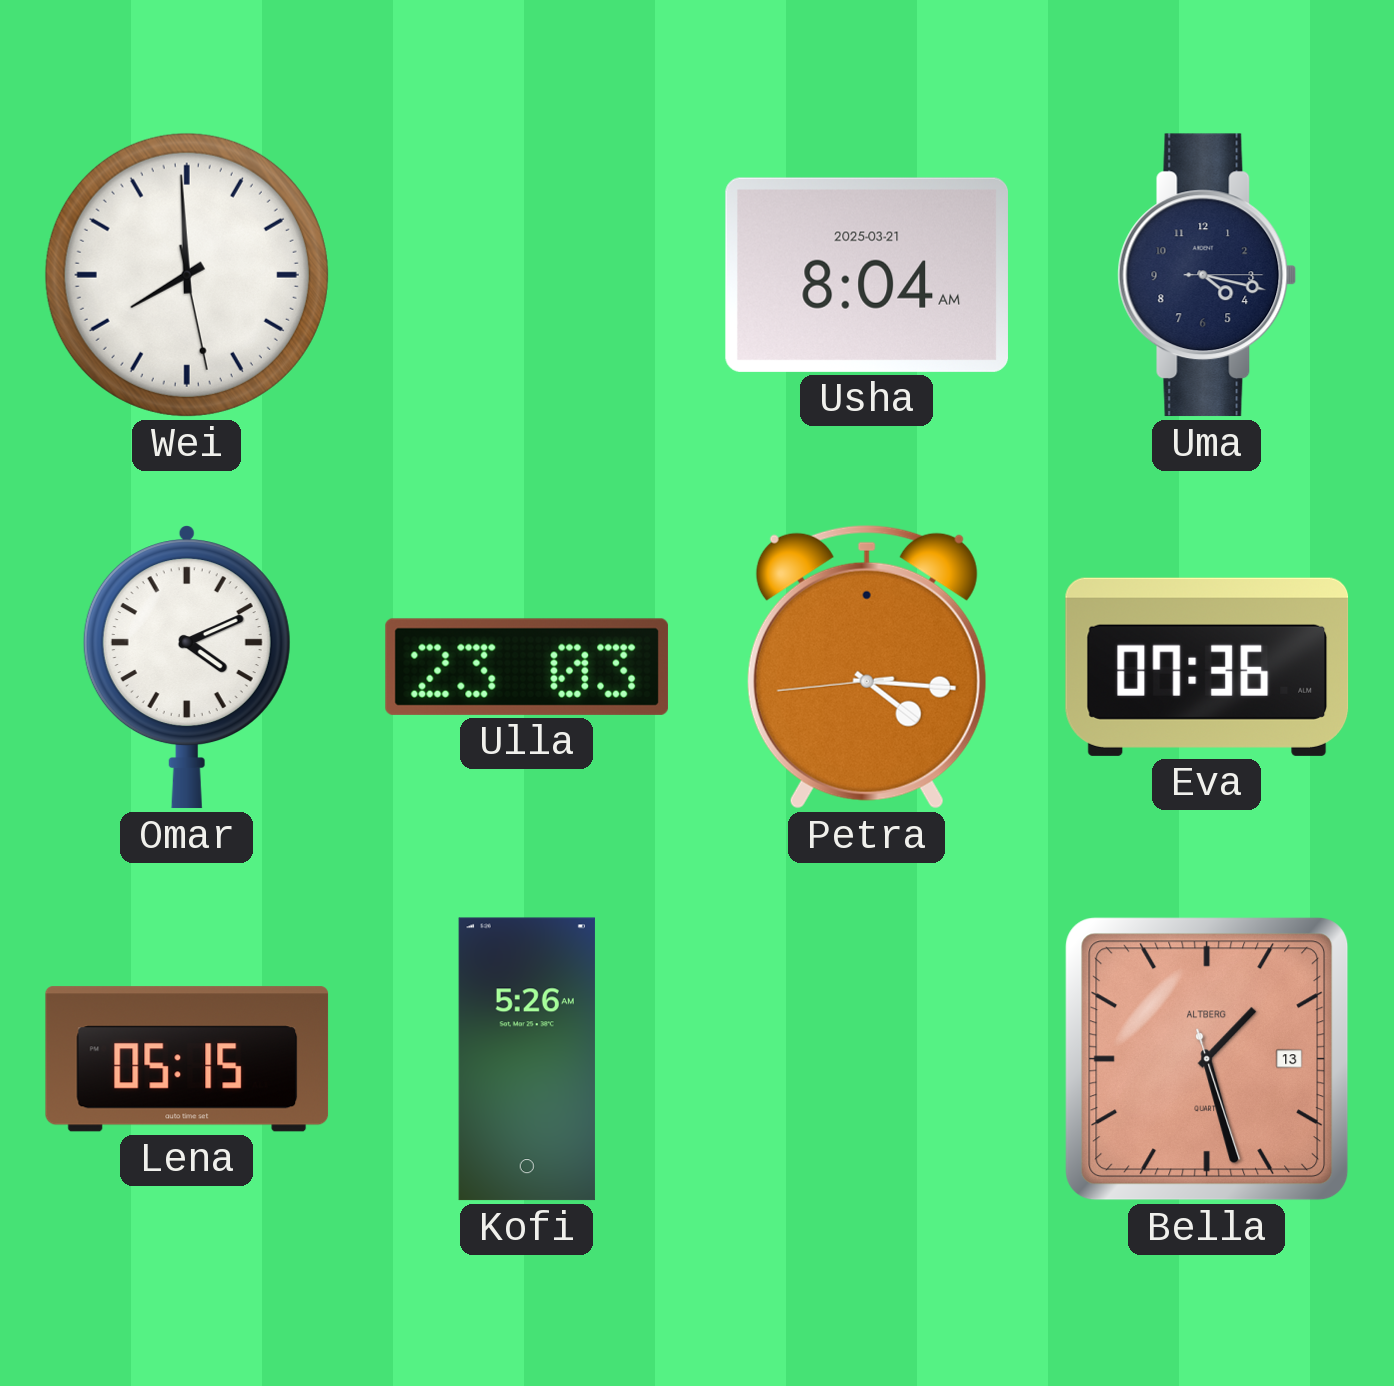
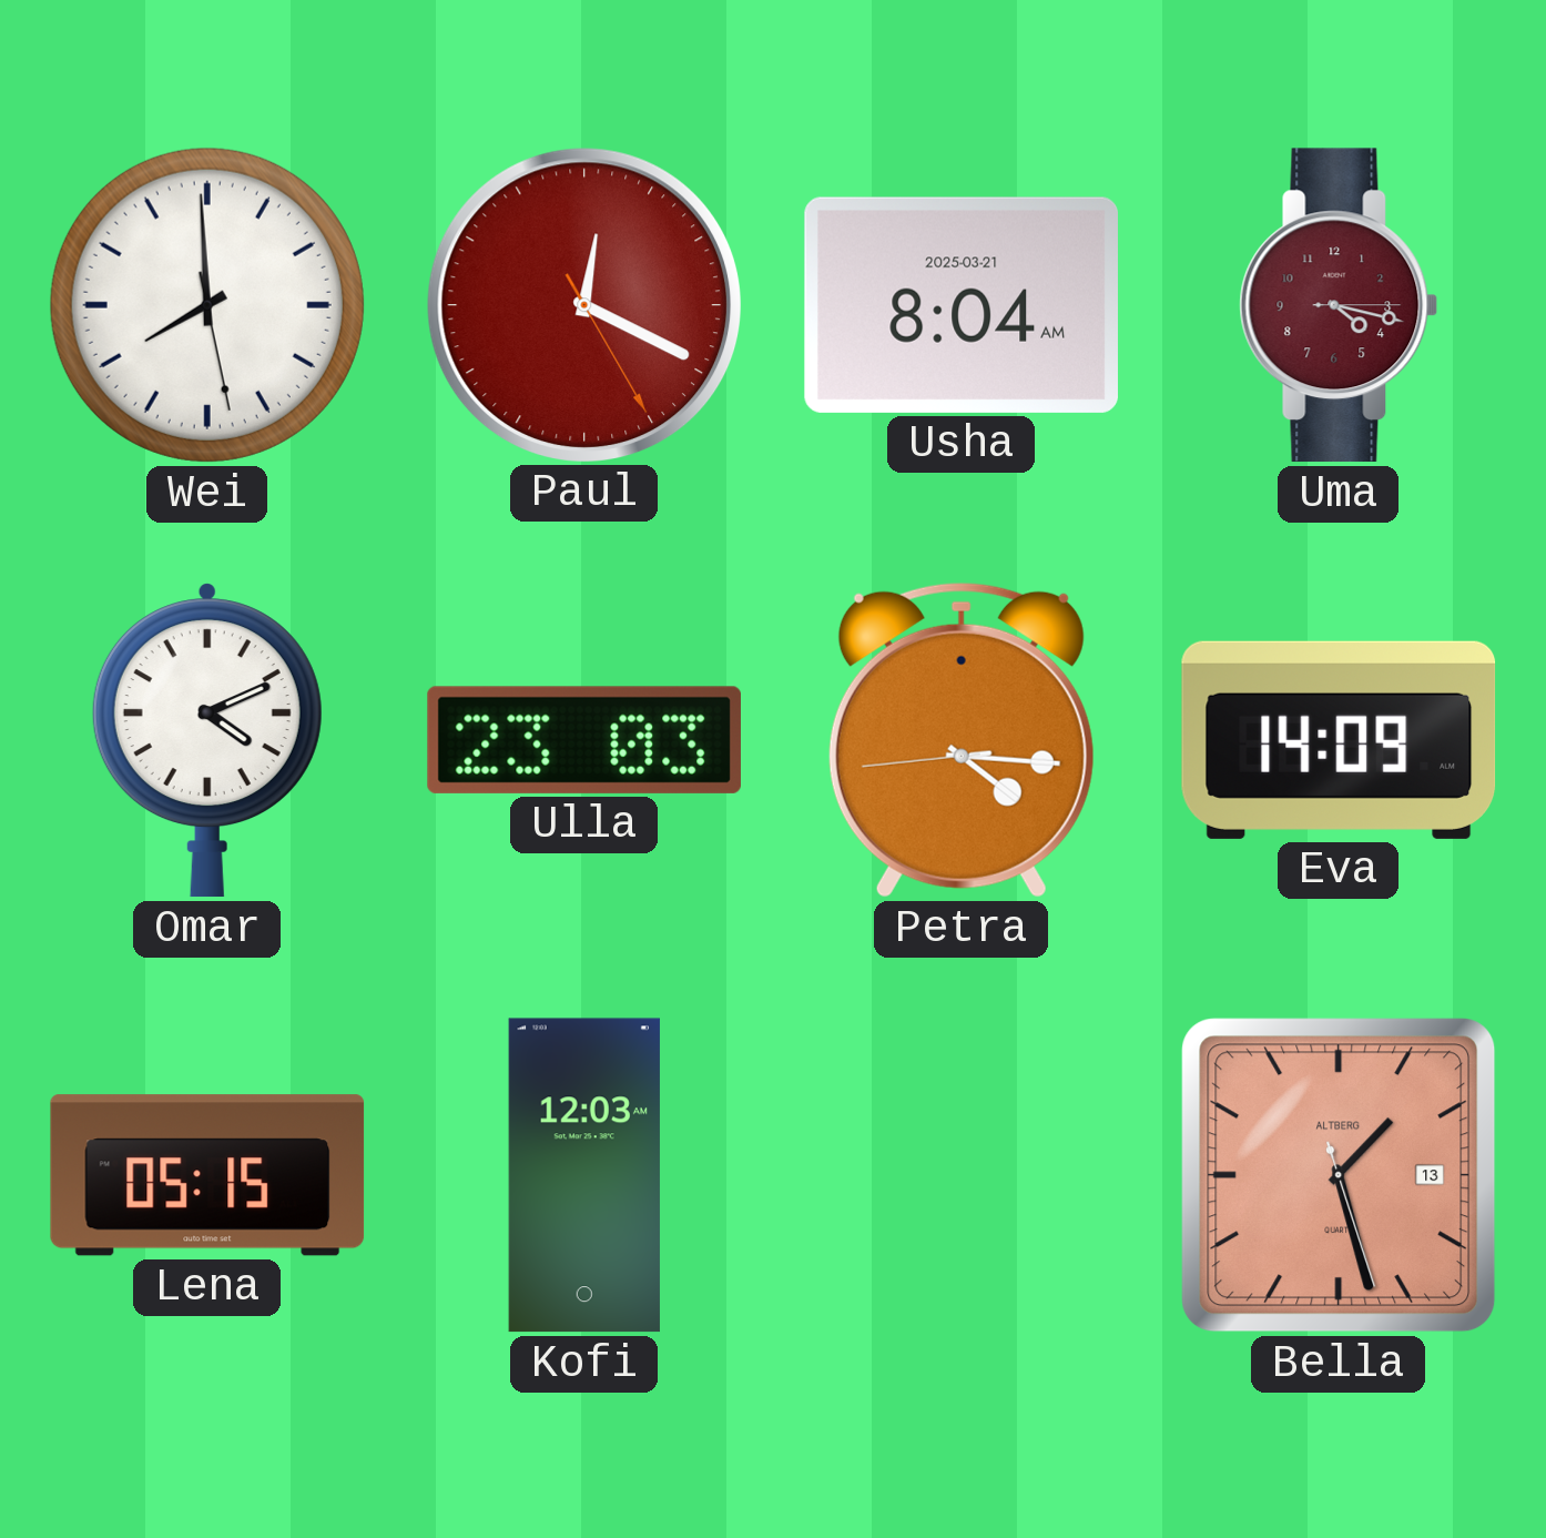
Paul: none -> 12:19
Uma dial: navy -> burgundy
Eva: 07:36 -> 14:09
Kofi: 5:26 -> 12:03
